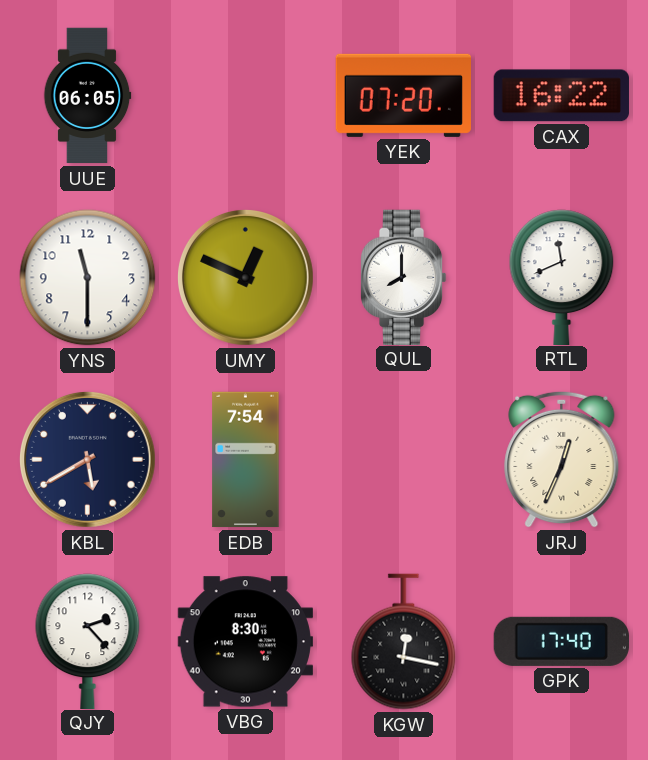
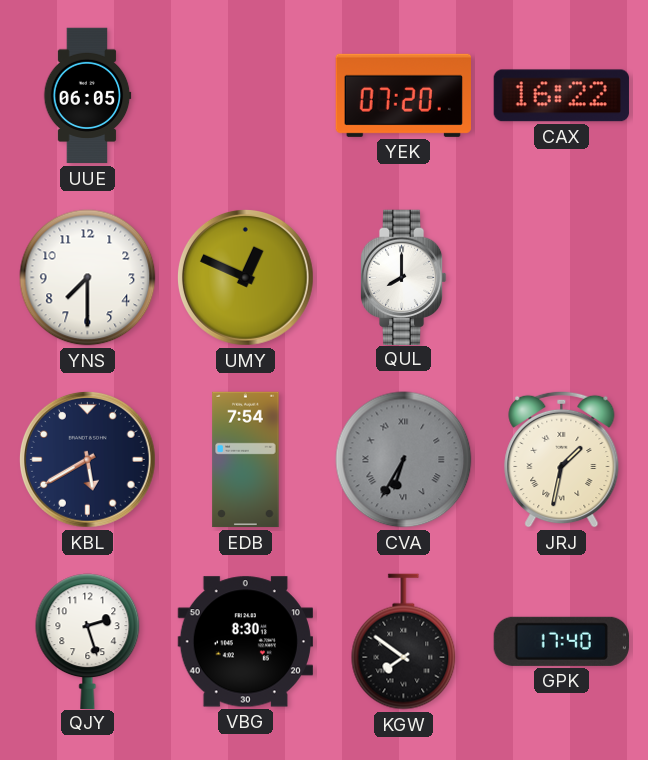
YNS: 11:30 -> 7:30
RTL: 11:41 -> none
CVA: none -> 6:35
JRJ: 12:34 -> 1:32
QJY: 2:23 -> 2:27
KGW: 12:17 -> 7:51
